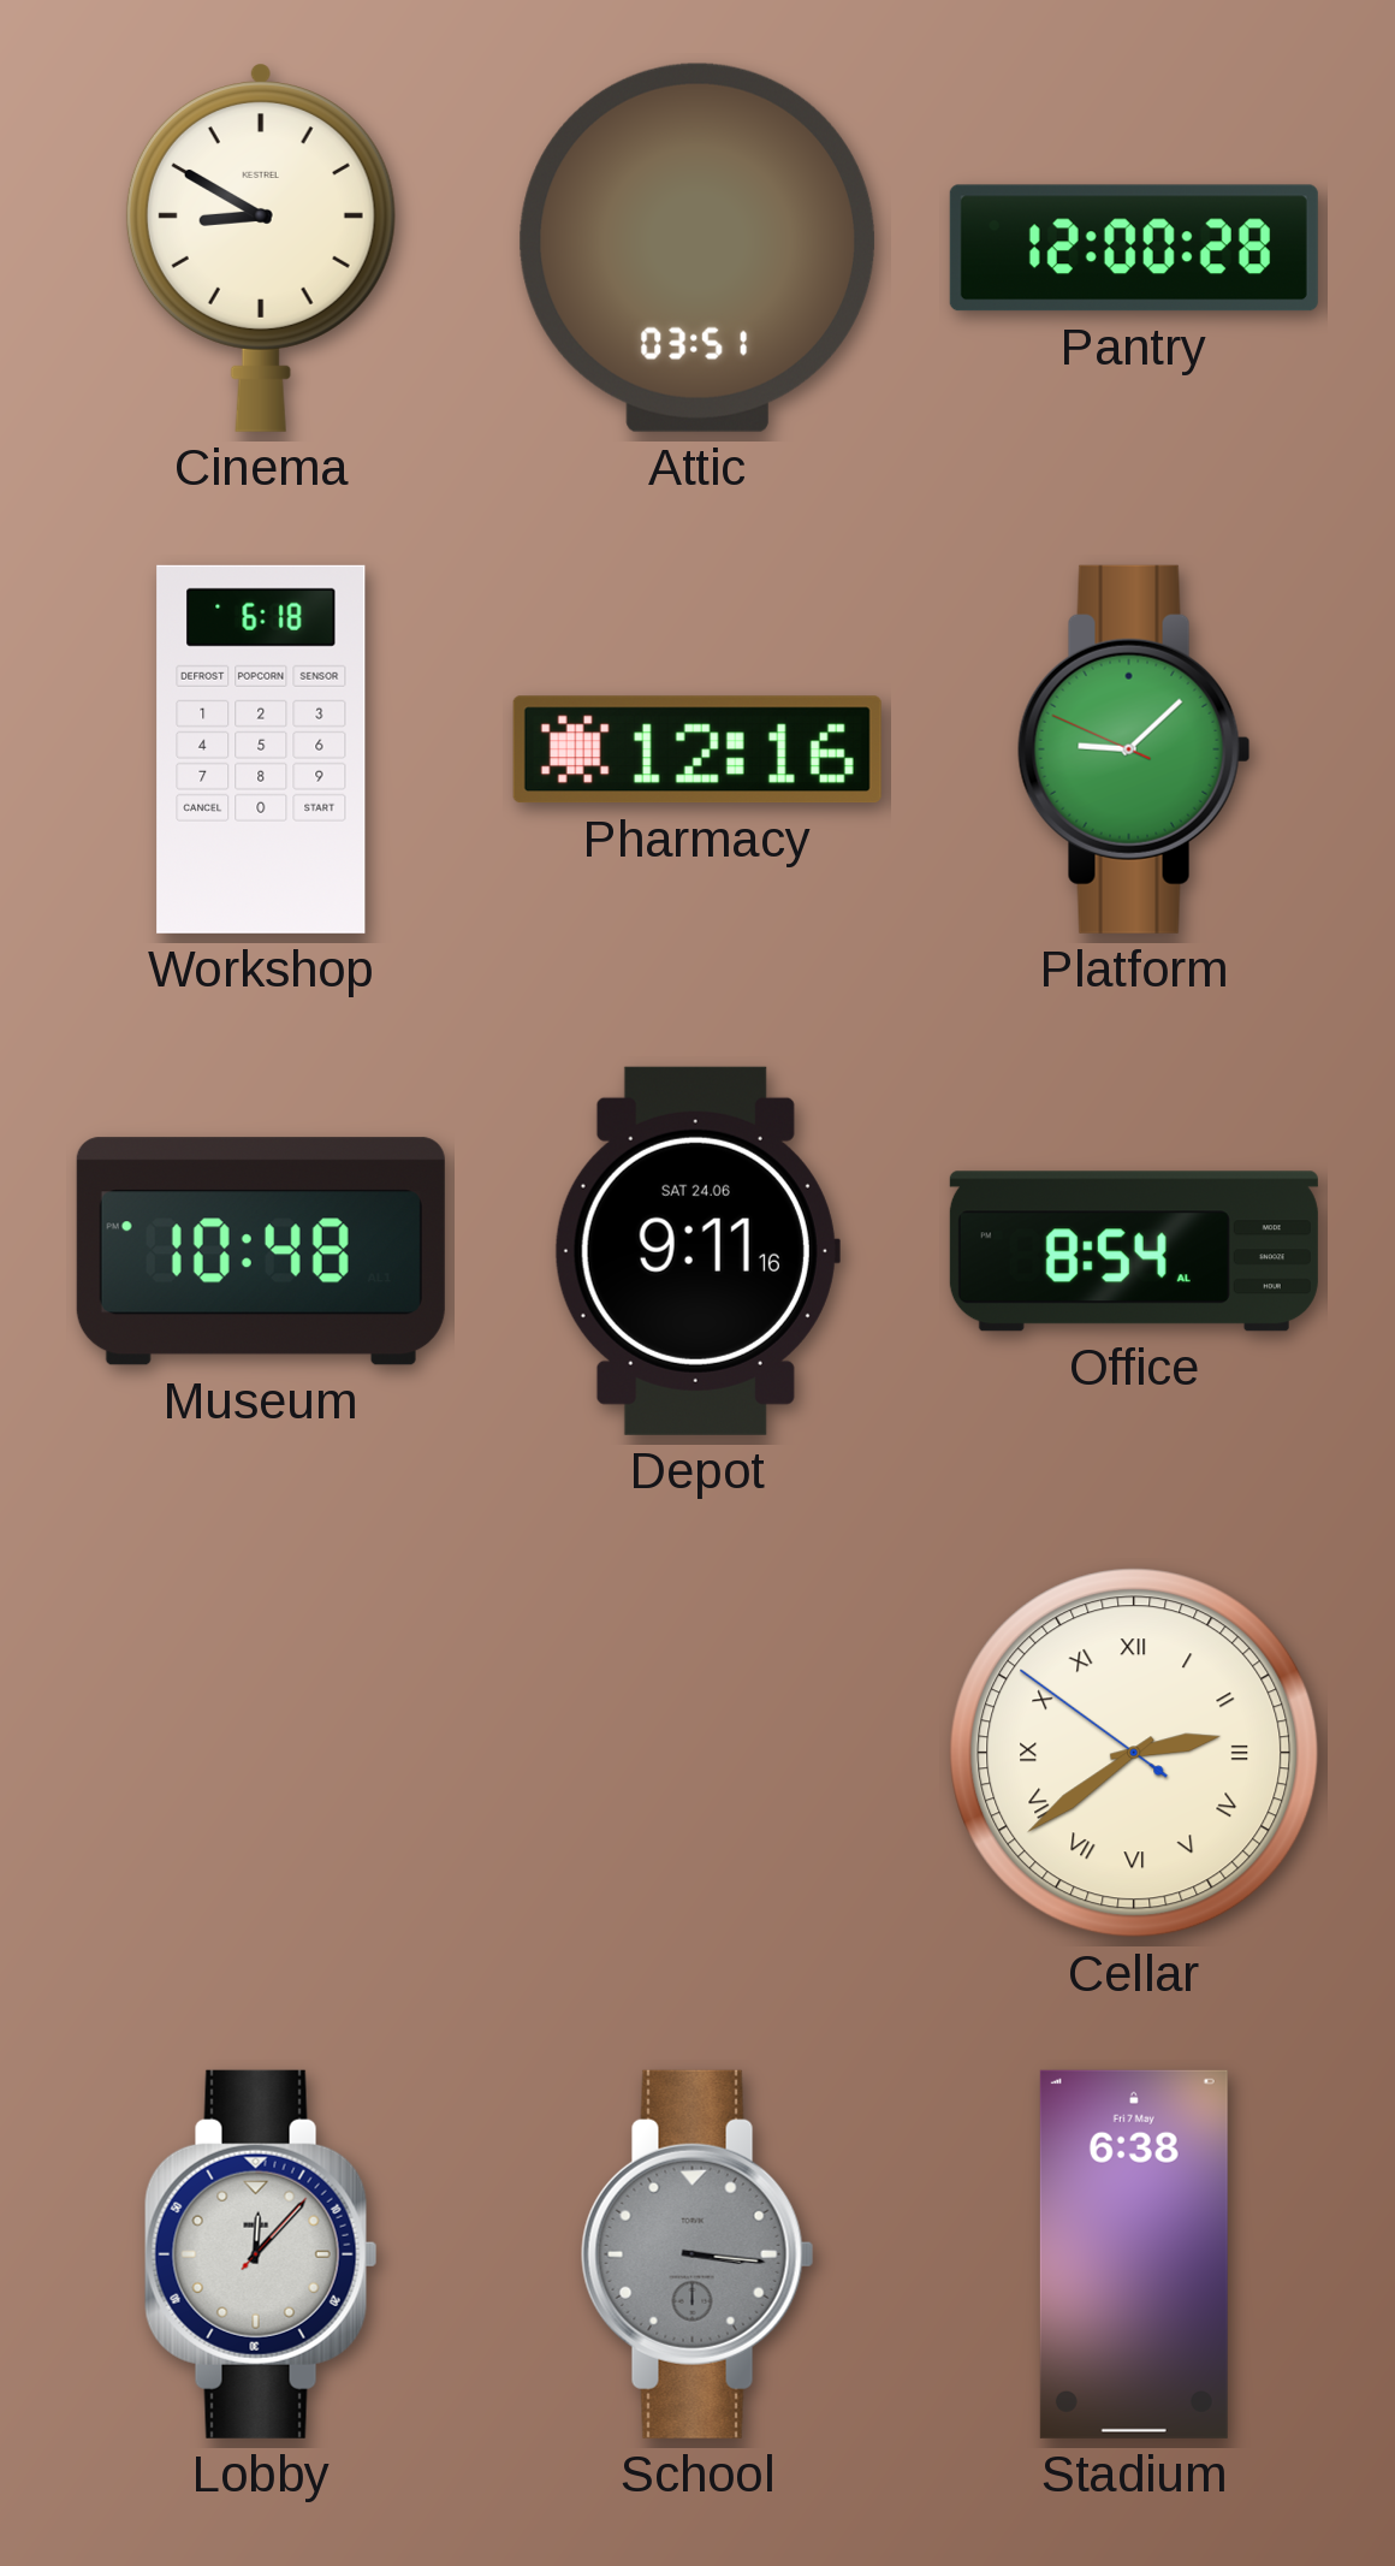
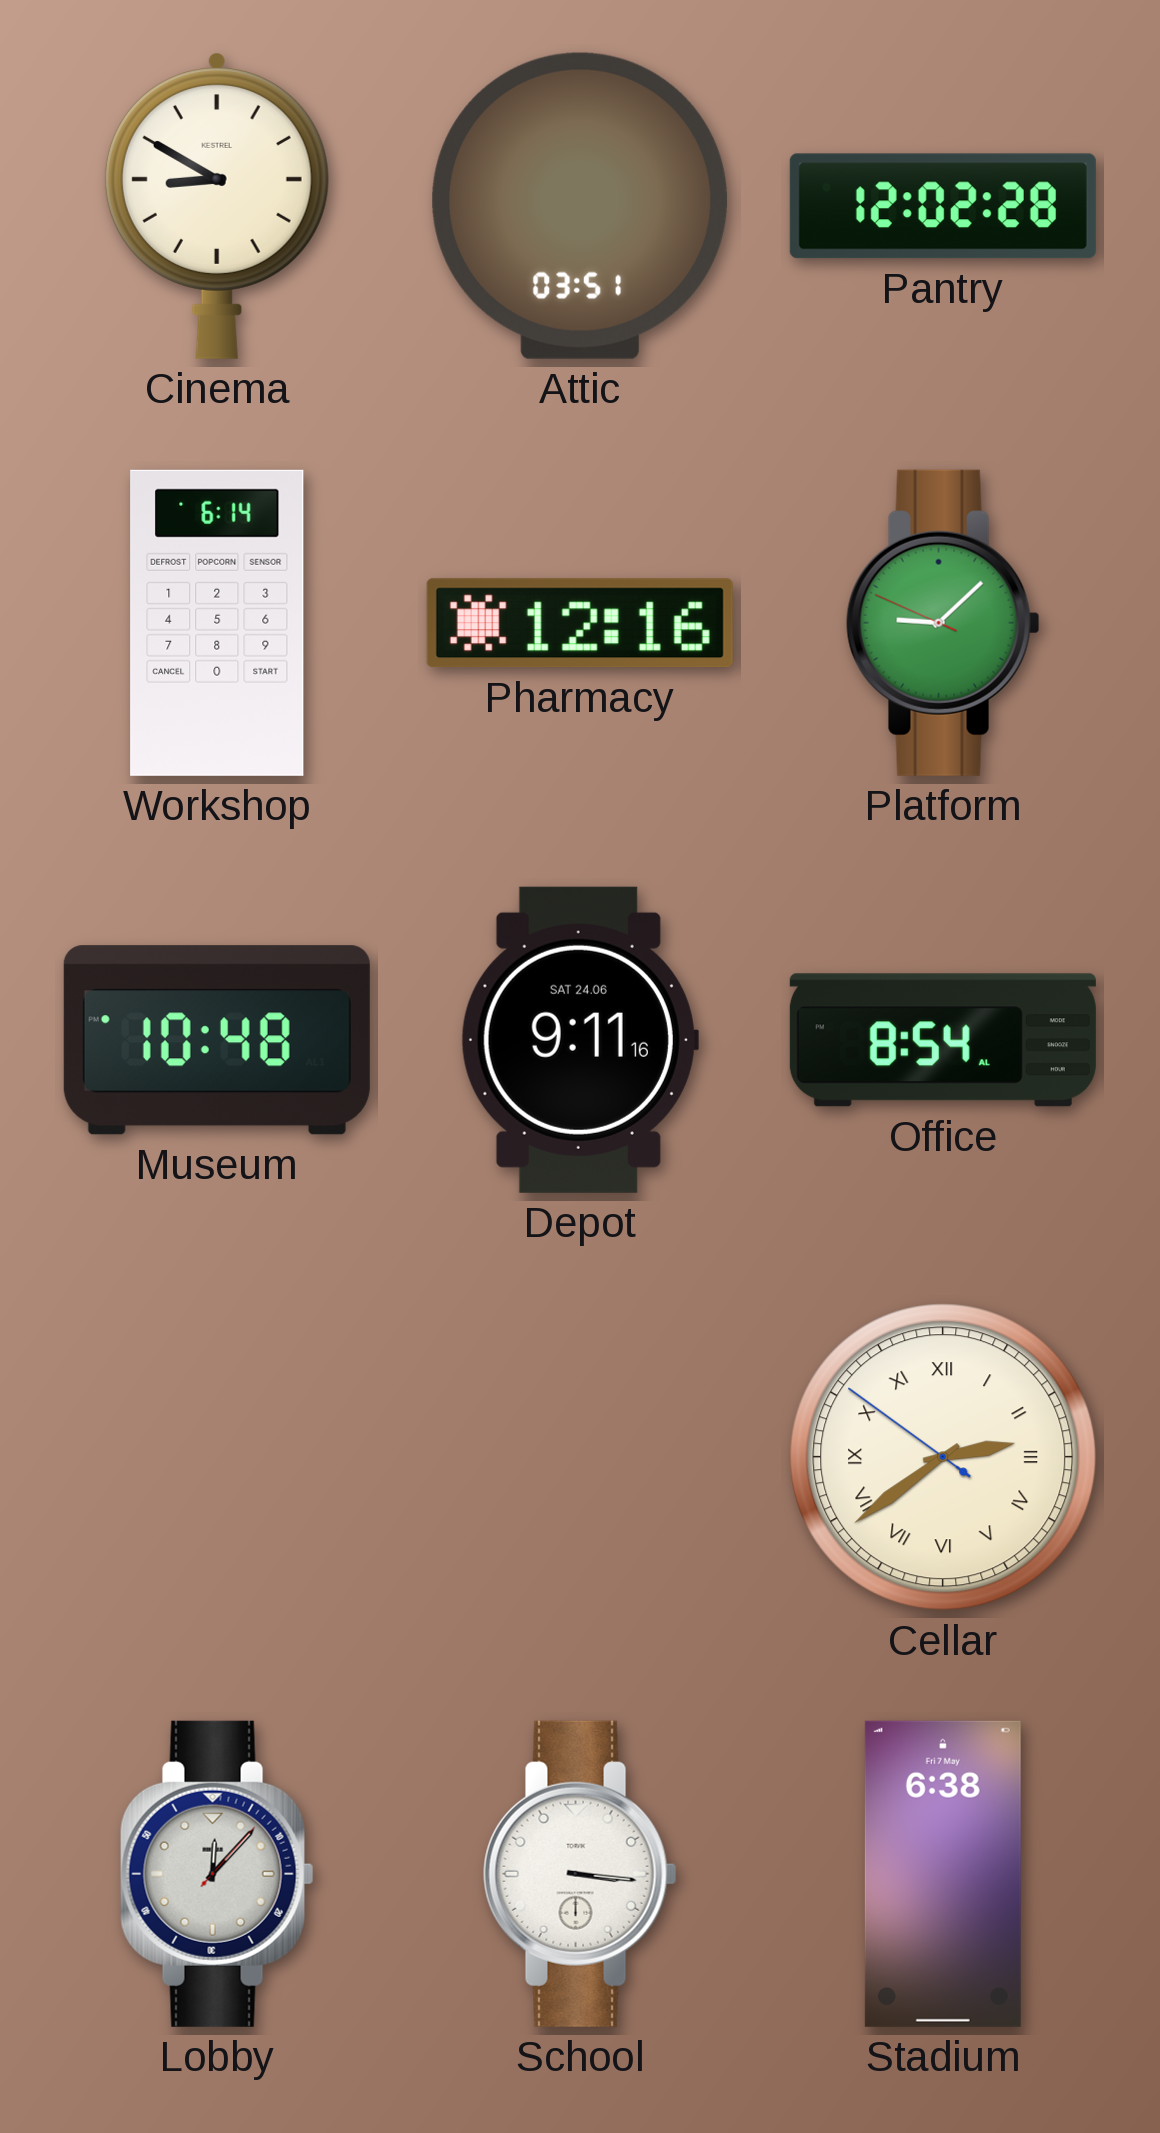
Pantry: 12:00 -> 12:02
Workshop: 6:18 -> 6:14
School dial: grey -> white
